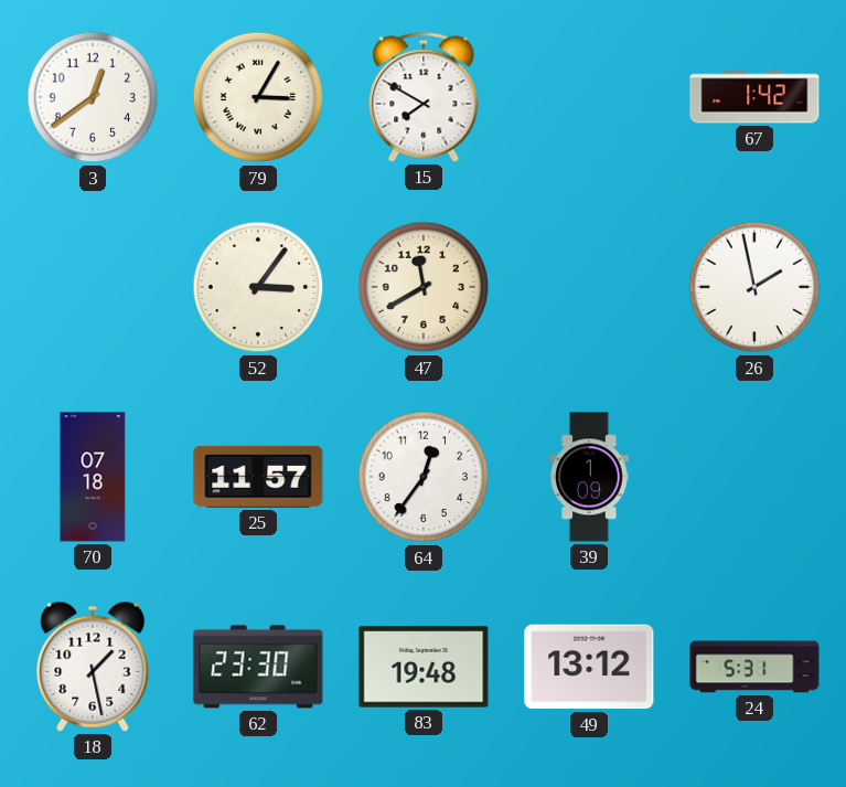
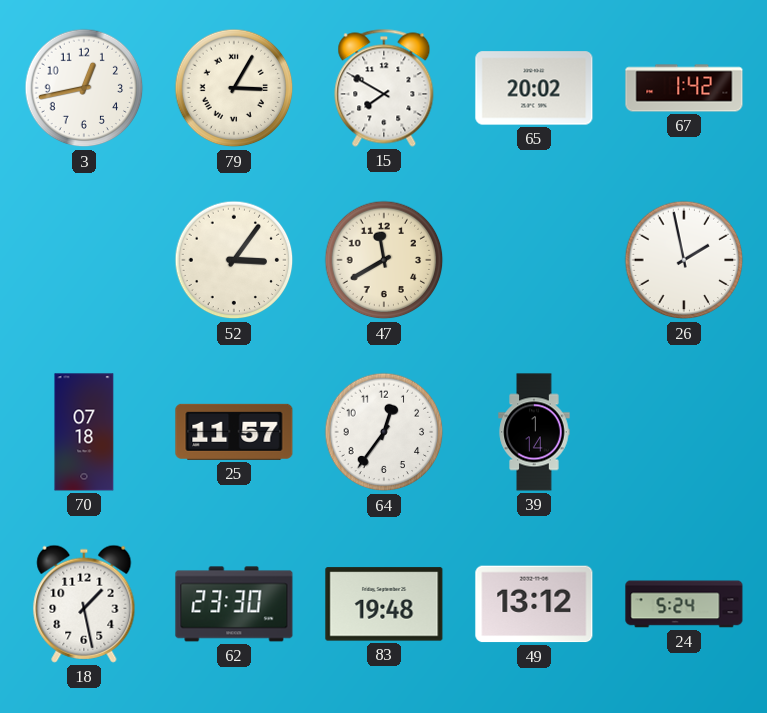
3: 12:39 -> 12:43
65: none -> 20:02
39: 1:09 -> 1:14
24: 5:31 -> 5:24
